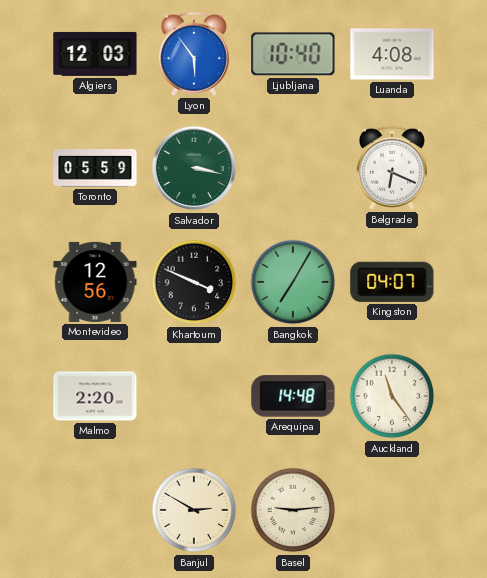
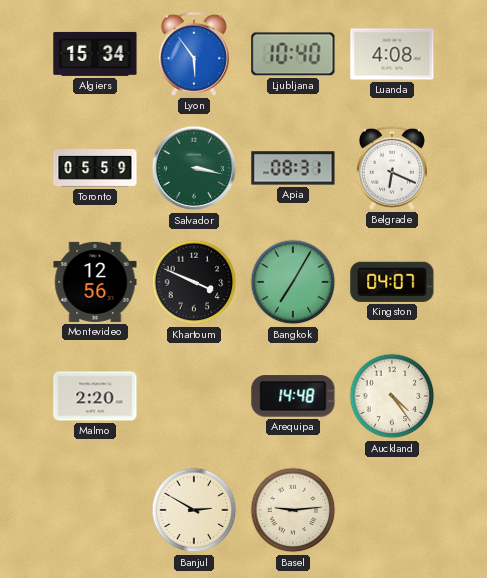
Algiers: 12:03 -> 15:34
Apia: none -> 08:31
Auckland: 11:24 -> 4:24
